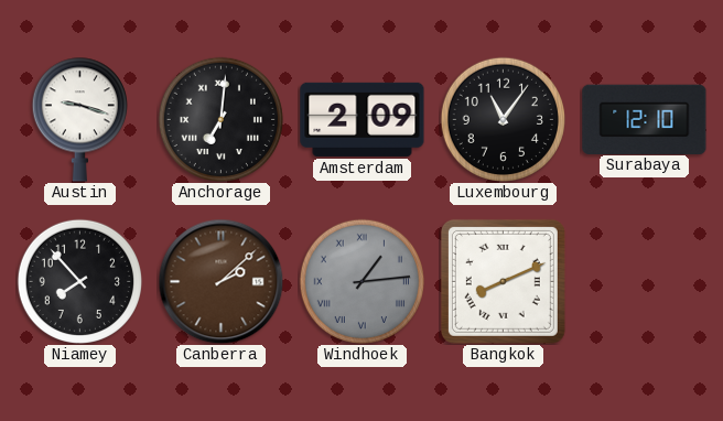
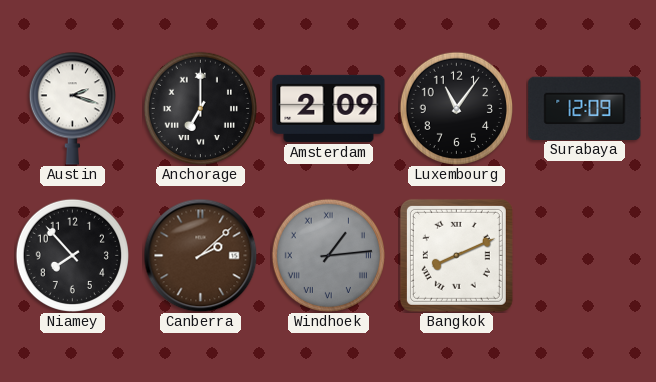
Austin: 9:18 -> 2:18
Anchorage: 7:01 -> 7:00
Surabaya: 12:10 -> 12:09
